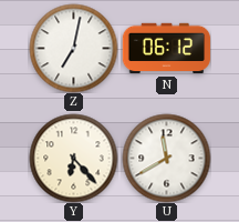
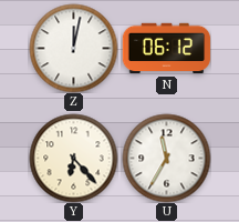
Z: 7:02 -> 12:02
U: 11:40 -> 11:35
